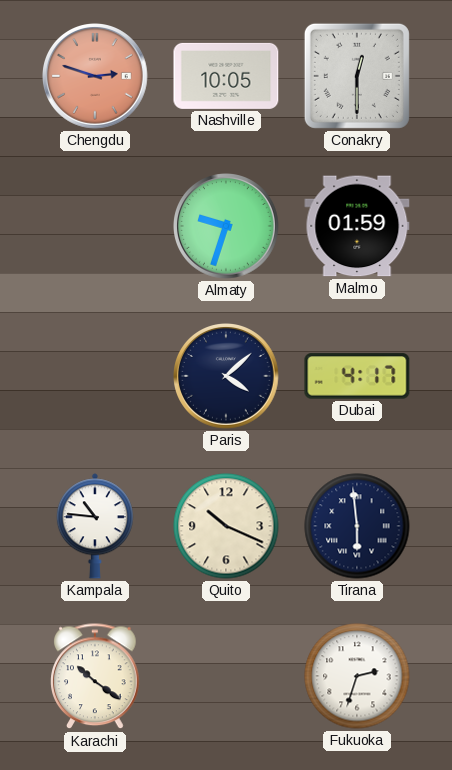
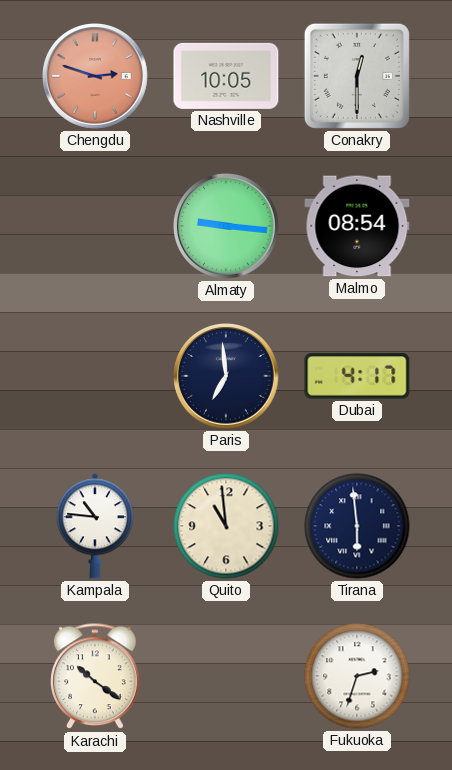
Almaty: 9:33 -> 9:16
Malmo: 01:59 -> 08:54
Paris: 4:08 -> 6:59
Quito: 10:19 -> 10:59
